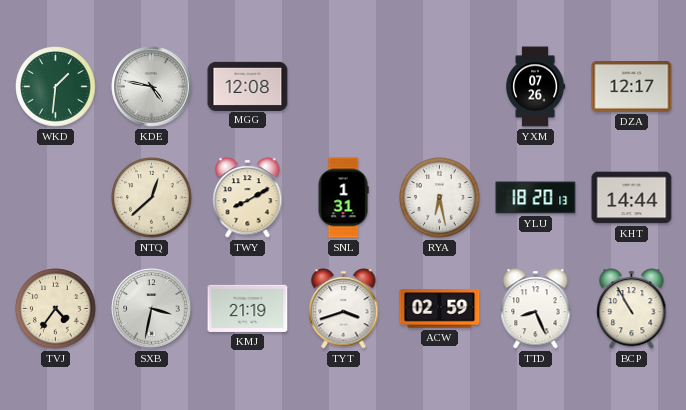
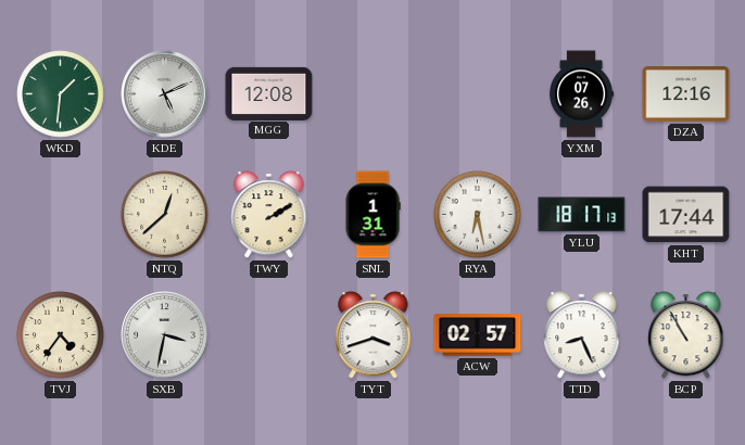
KDE: 4:47 -> 5:11
DZA: 12:17 -> 12:16
TWY: 8:10 -> 2:10
YLU: 18:20 -> 18:17
KHT: 14:44 -> 17:44
KMJ: 21:19 -> none
ACW: 02:59 -> 02:57
